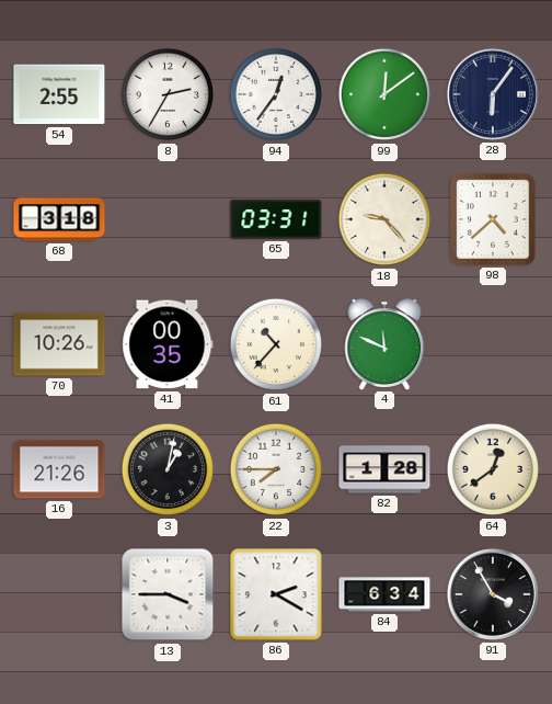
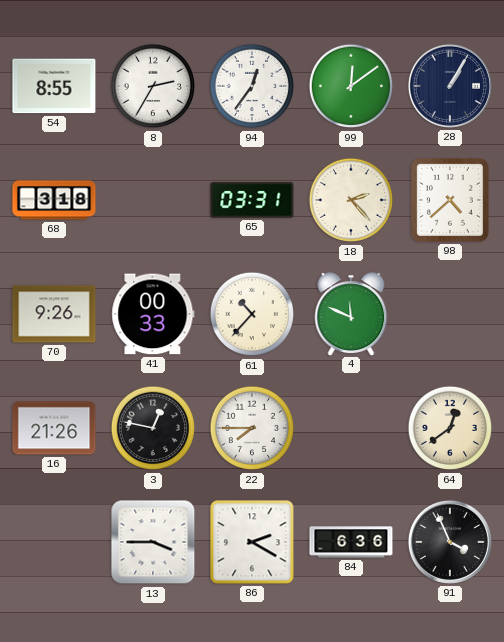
54: 2:55 -> 8:55
28: 6:06 -> 1:05
18: 9:23 -> 2:23
70: 10:26 -> 9:26
41: 00:35 -> 00:33
3: 1:02 -> 12:47
82: 1:28 -> none
84: 6:34 -> 6:36
91: 3:55 -> 3:56
